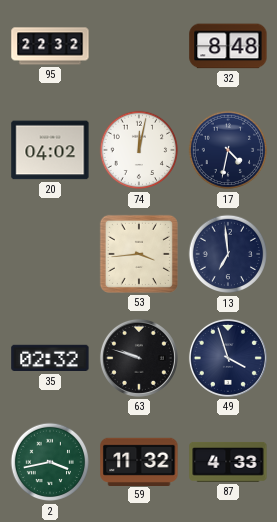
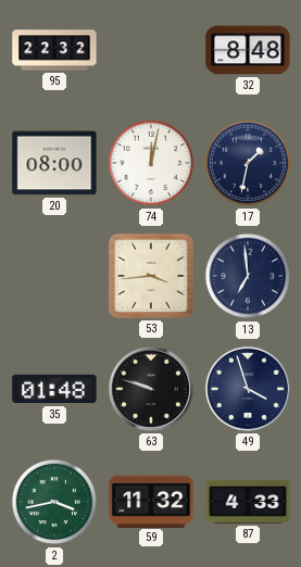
20: 04:02 -> 08:00
17: 4:32 -> 1:32
35: 02:32 -> 01:48
